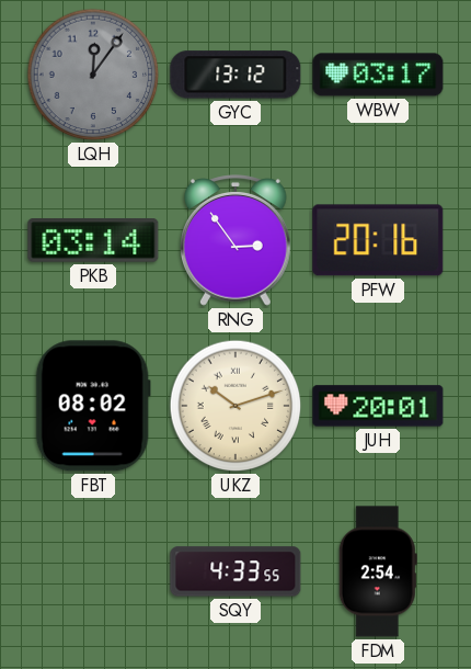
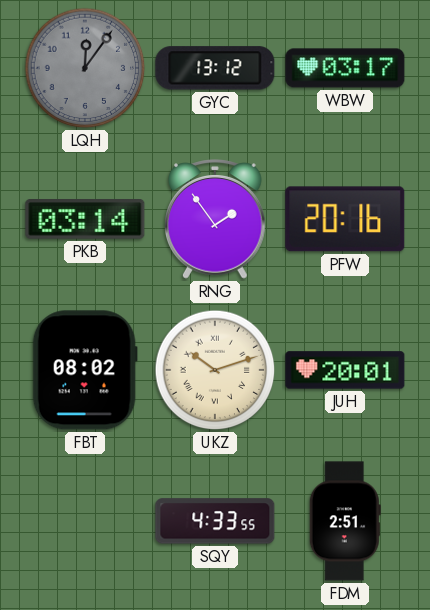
RNG: 2:54 -> 1:54
FDM: 2:54 -> 2:51
